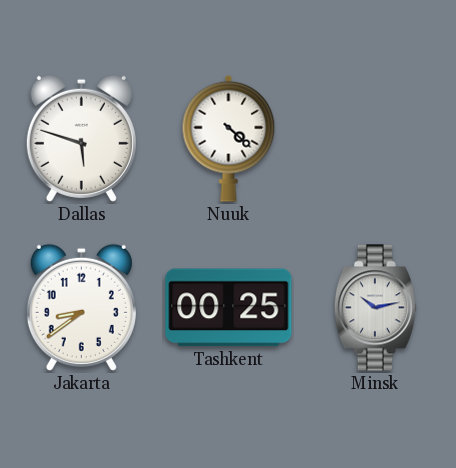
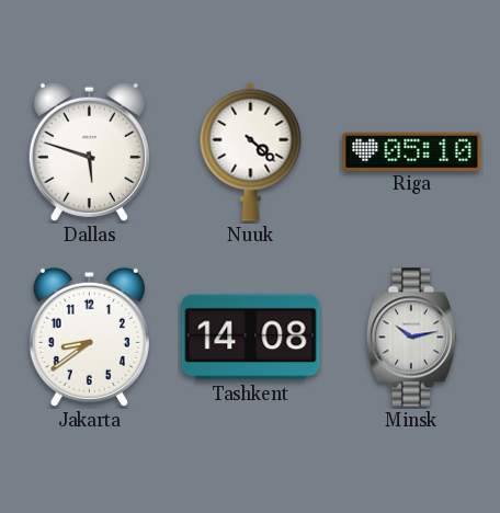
Riga: none -> 05:10
Tashkent: 00:25 -> 14:08
